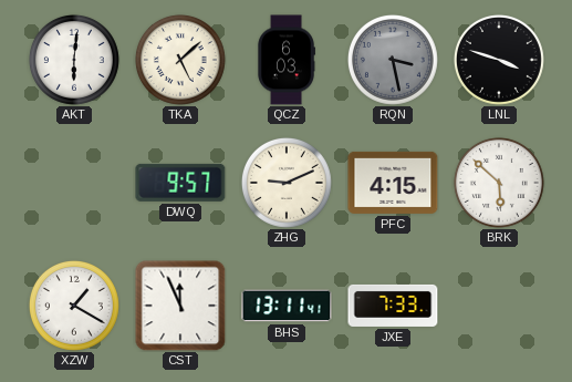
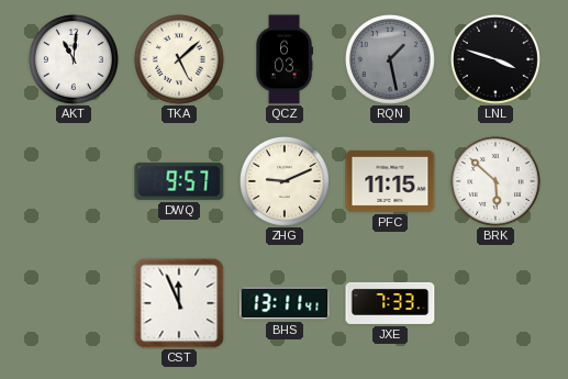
AKT: 6:01 -> 11:01
RQN: 3:28 -> 1:28
PFC: 4:15 -> 11:15
XZW: 1:20 -> none
